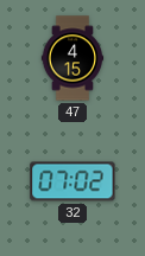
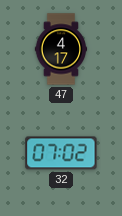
47: 4:15 -> 4:17
